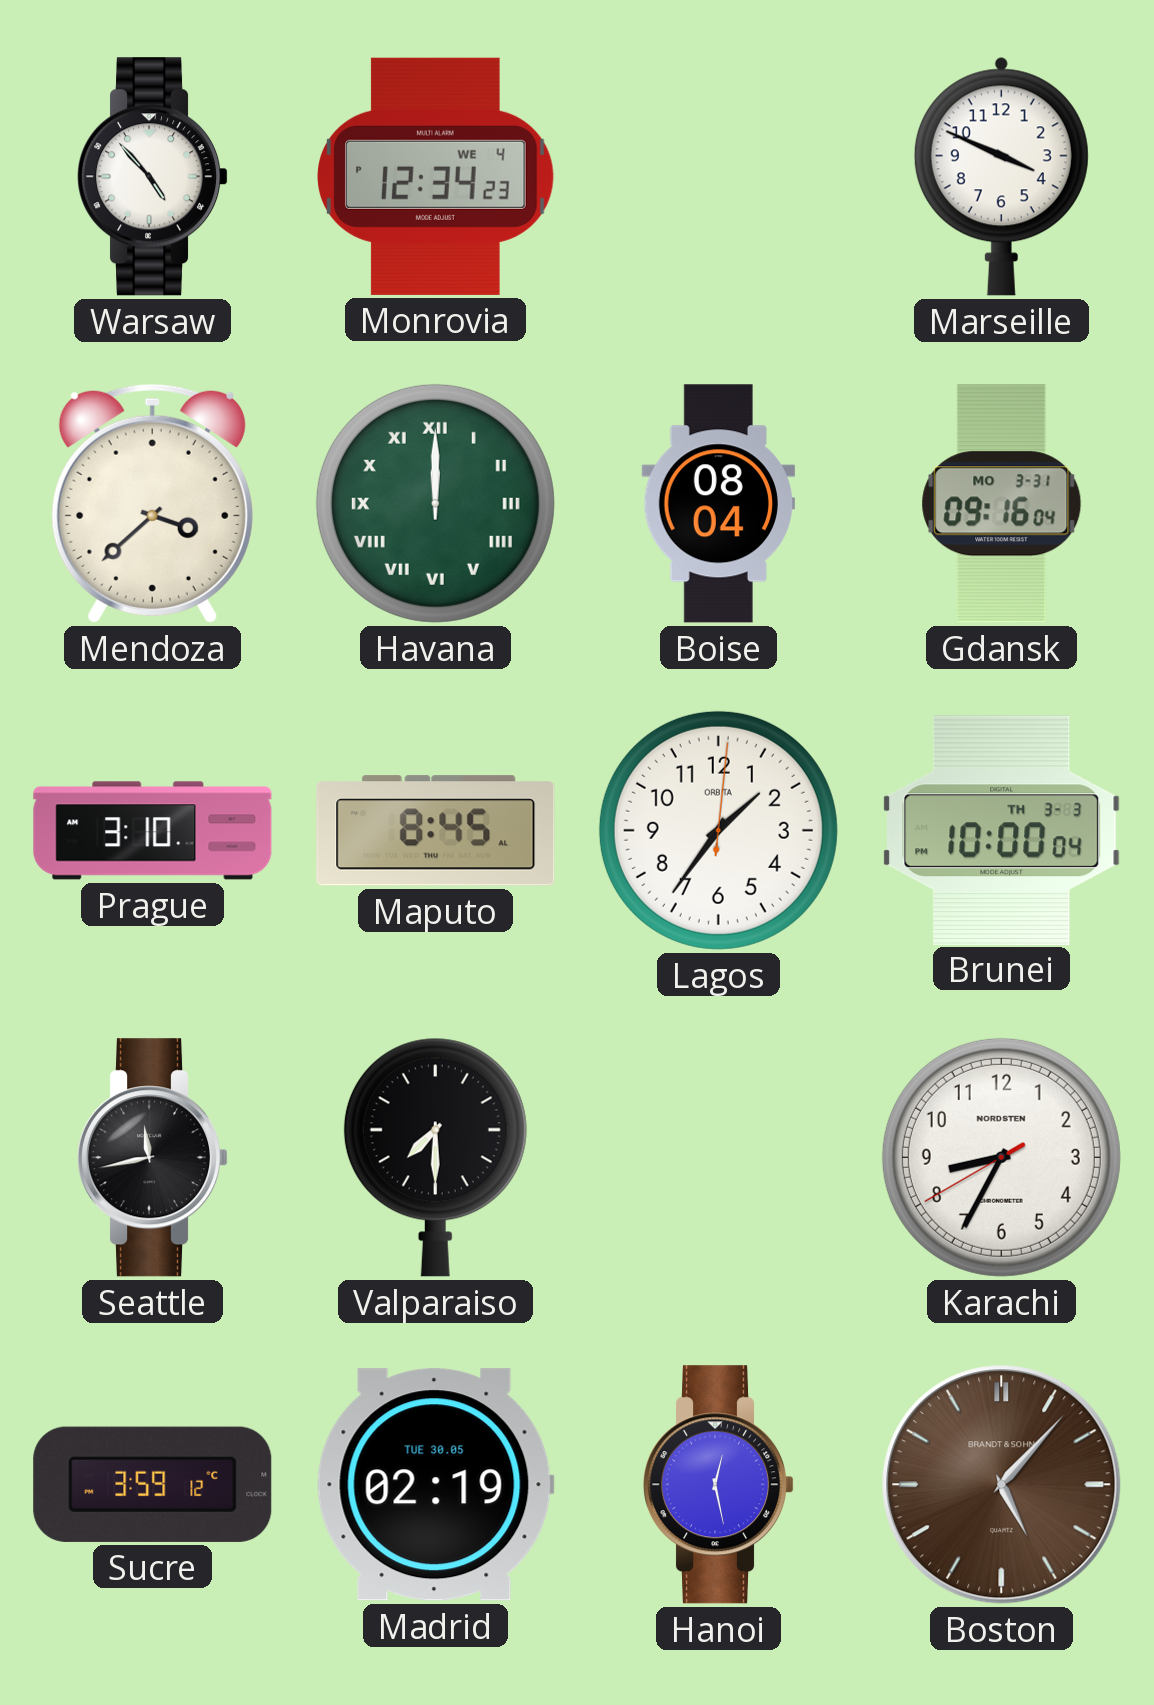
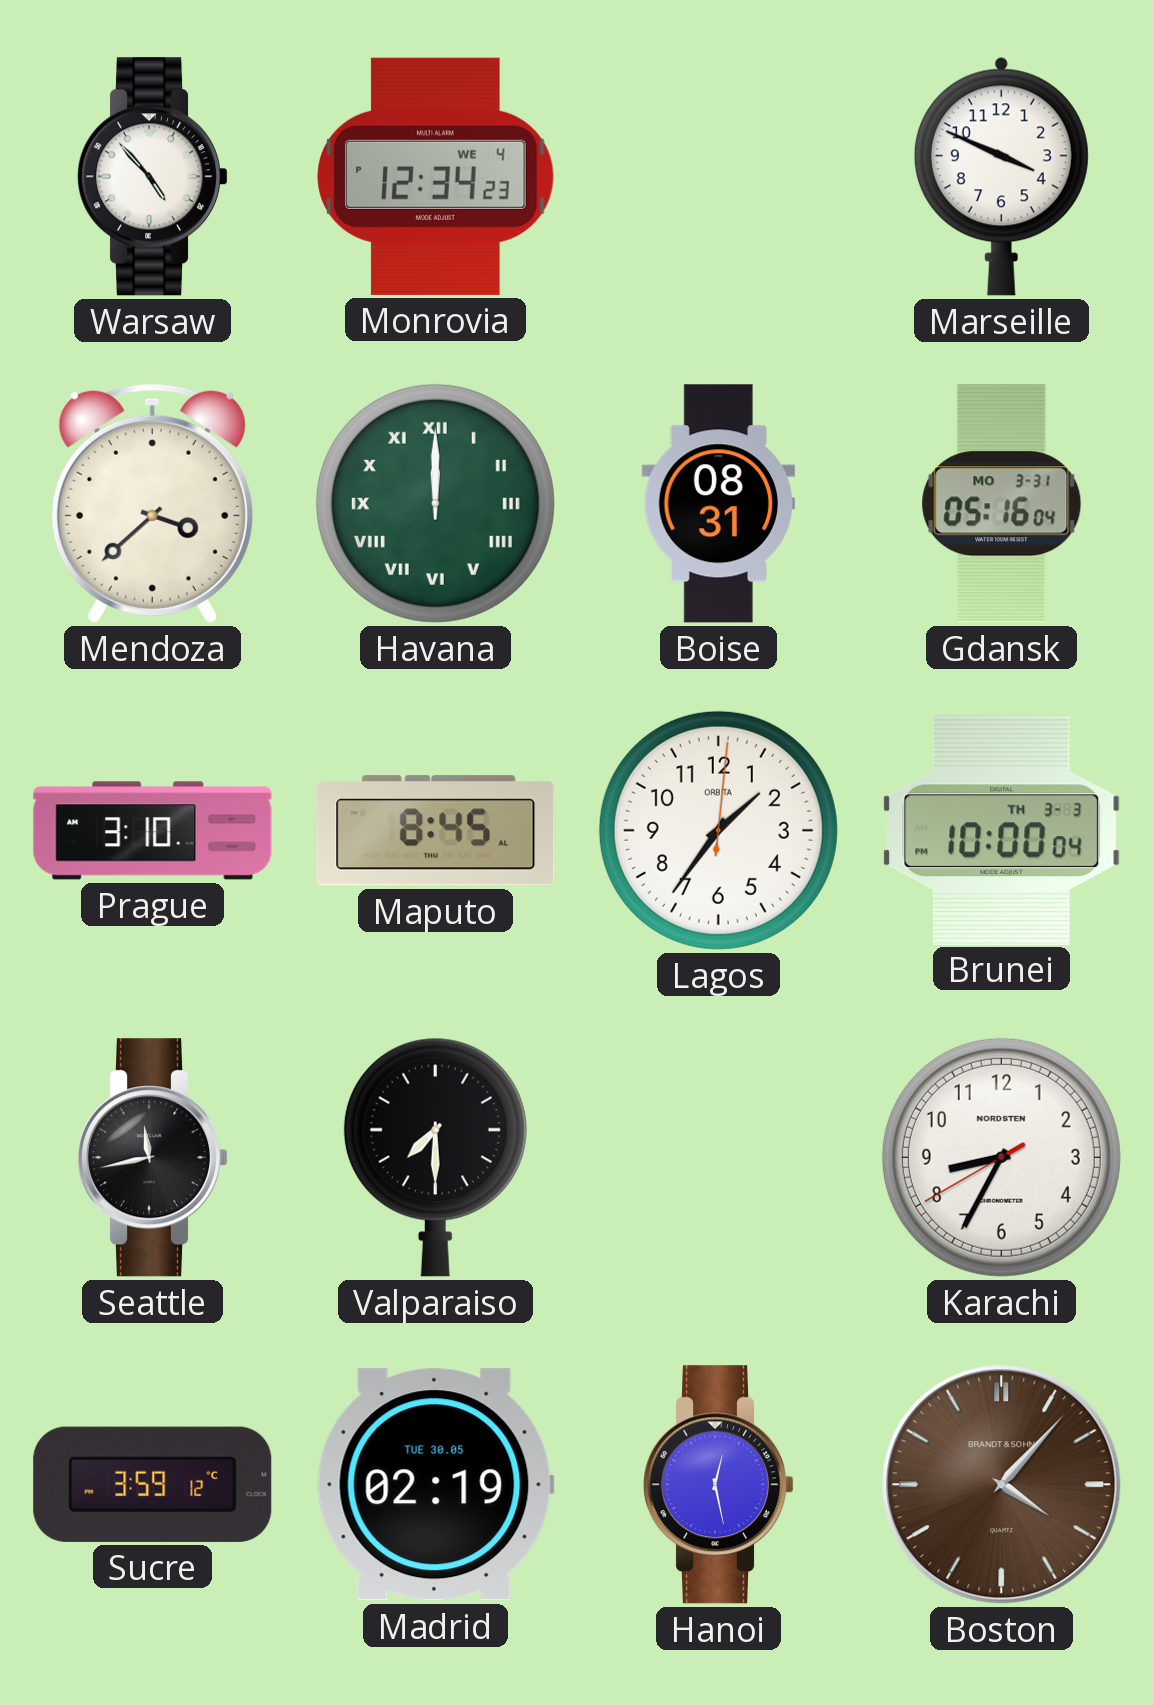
Boise: 08:04 -> 08:31
Gdansk: 09:16 -> 05:16
Boston: 5:07 -> 4:07
